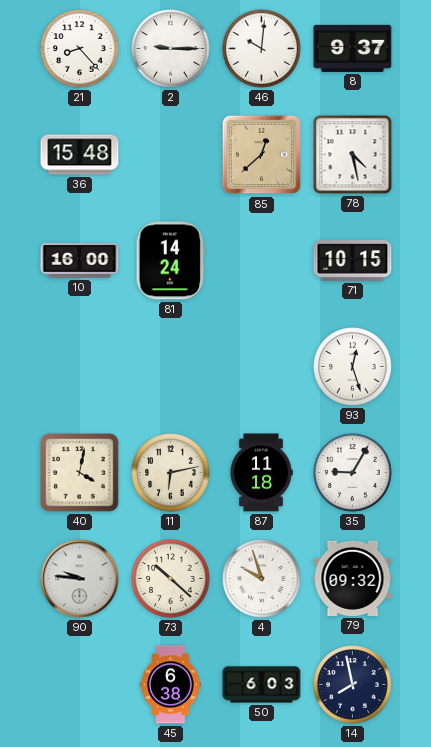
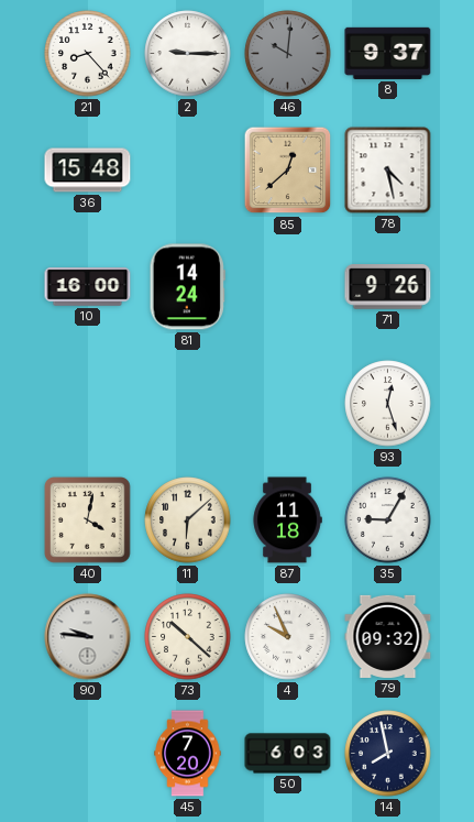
46 dial: white -> grey
71: 10:15 -> 9:26
11: 6:13 -> 6:08
4: 9:57 -> 9:56
45: 6:38 -> 7:20
